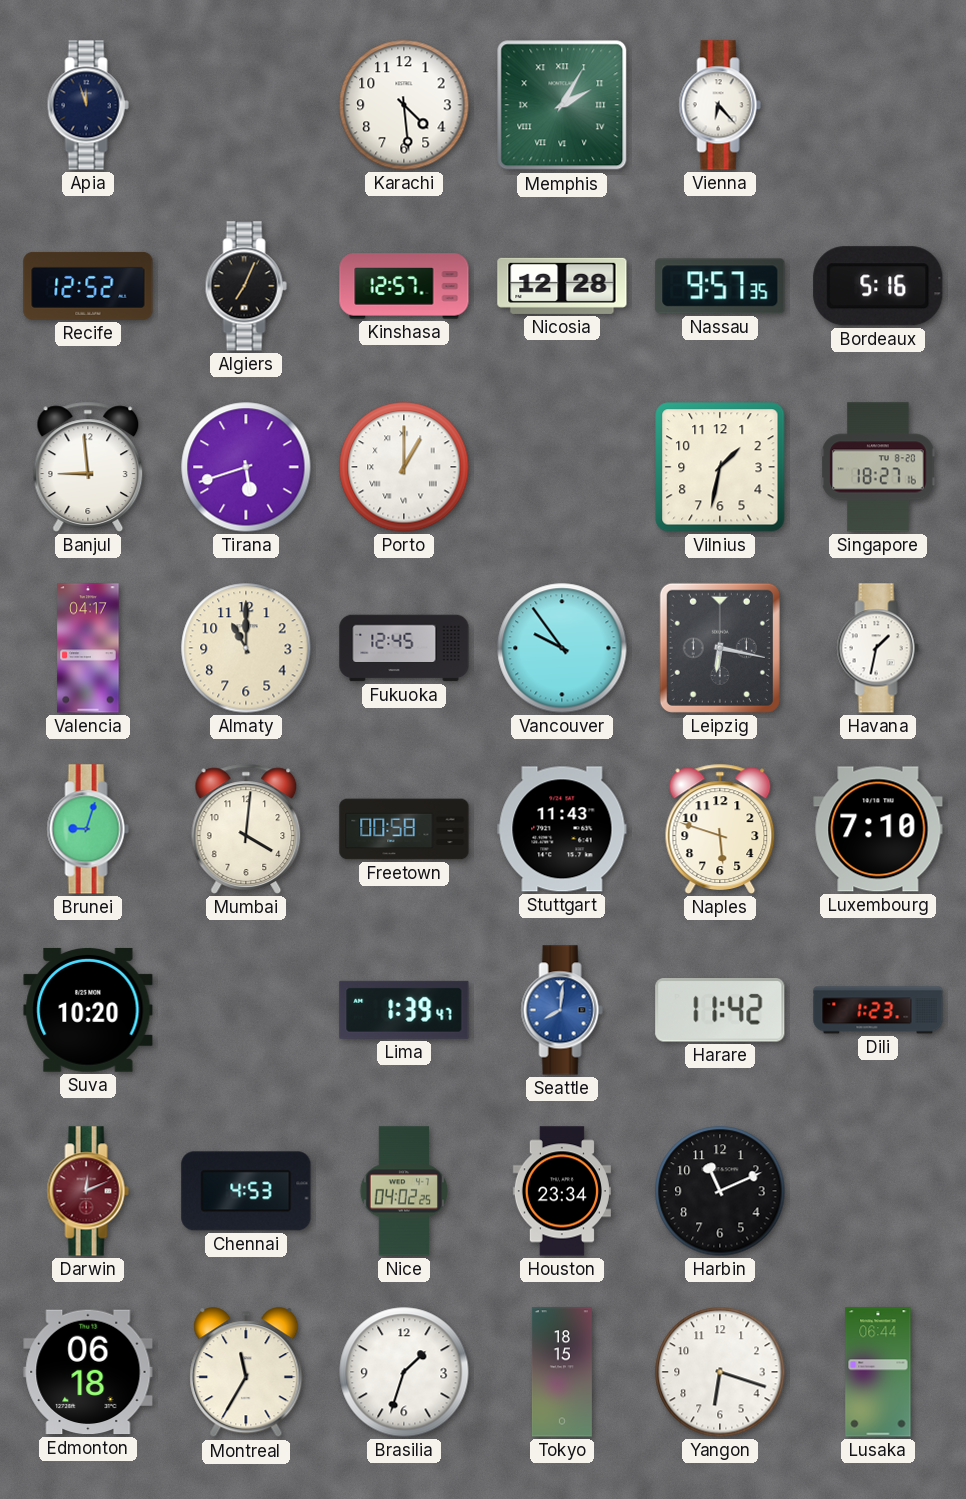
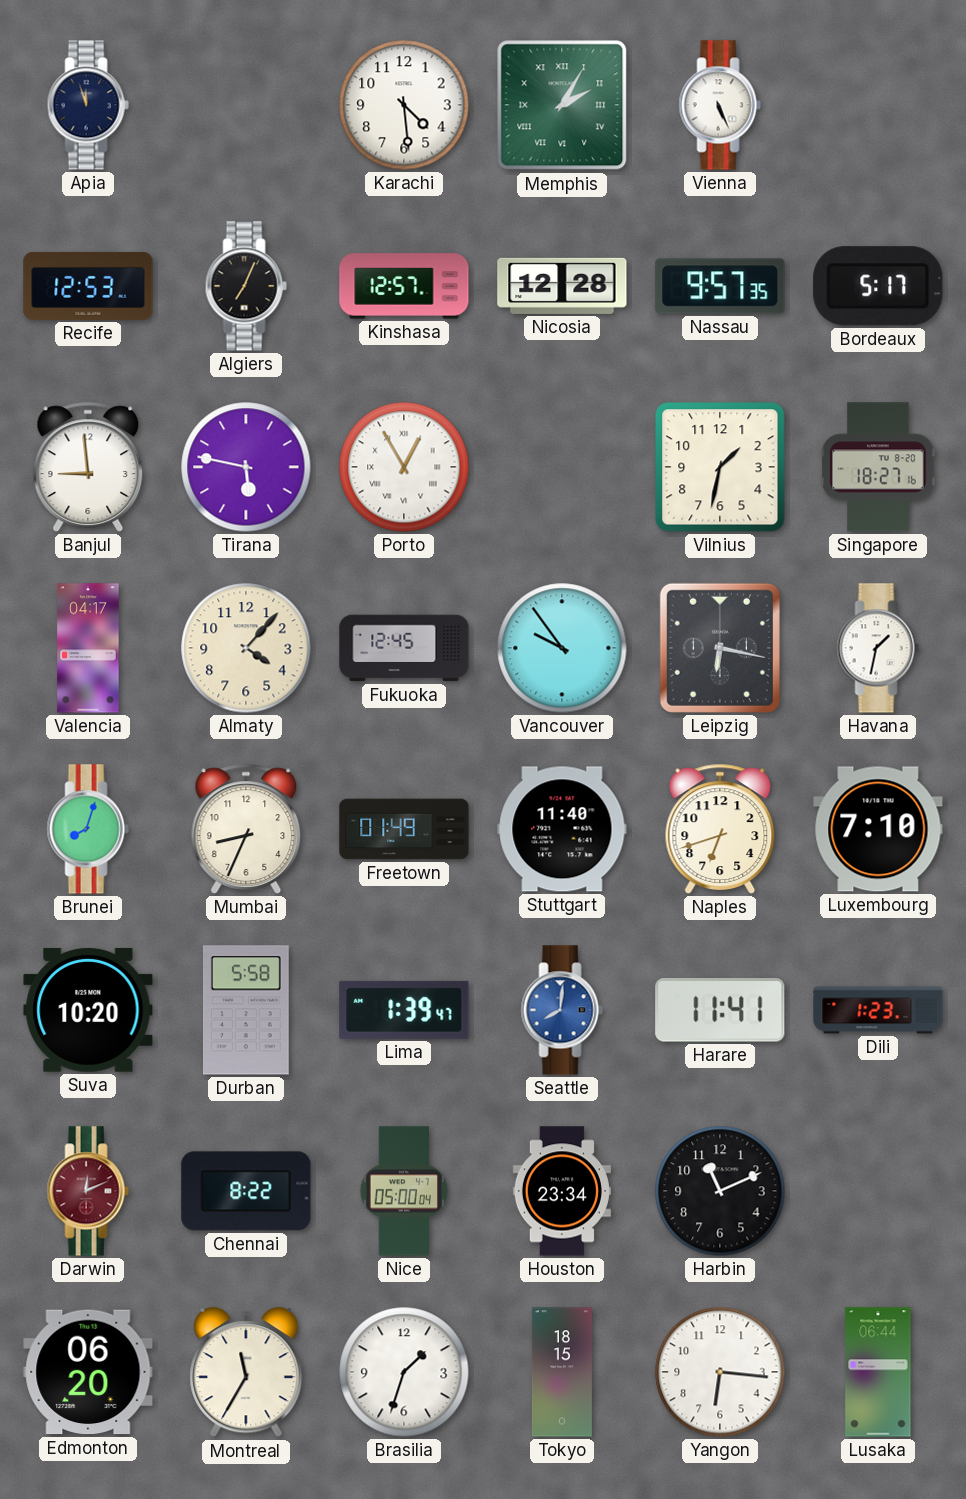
Vienna: 6:23 -> 5:26
Recife: 12:52 -> 12:53
Bordeaux: 5:16 -> 5:17
Tirana: 5:42 -> 5:47
Porto: 1:00 -> 12:55
Almaty: 11:00 -> 4:07
Brunei: 9:03 -> 8:03
Mumbai: 4:01 -> 8:34
Freetown: 00:58 -> 01:49
Stuttgart: 11:43 -> 11:40
Naples: 5:48 -> 6:42
Durban: none -> 5:58
Harare: 11:42 -> 11:41
Chennai: 4:53 -> 8:22
Nice: 04:02 -> 05:00
Edmonton: 06:18 -> 06:20
Yangon: 6:18 -> 6:16
